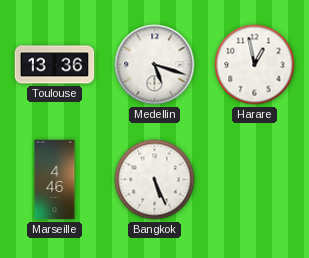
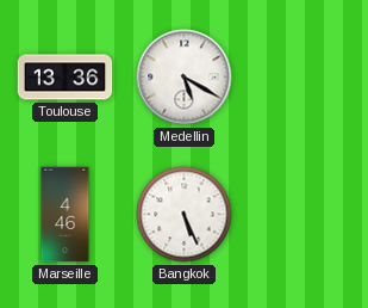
Medellin: 5:18 -> 5:20
Harare: 12:58 -> none
